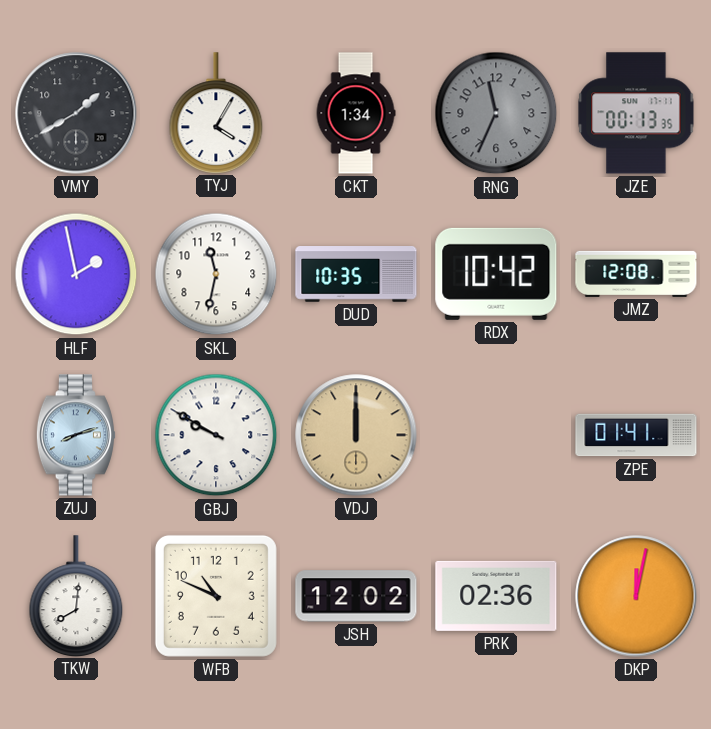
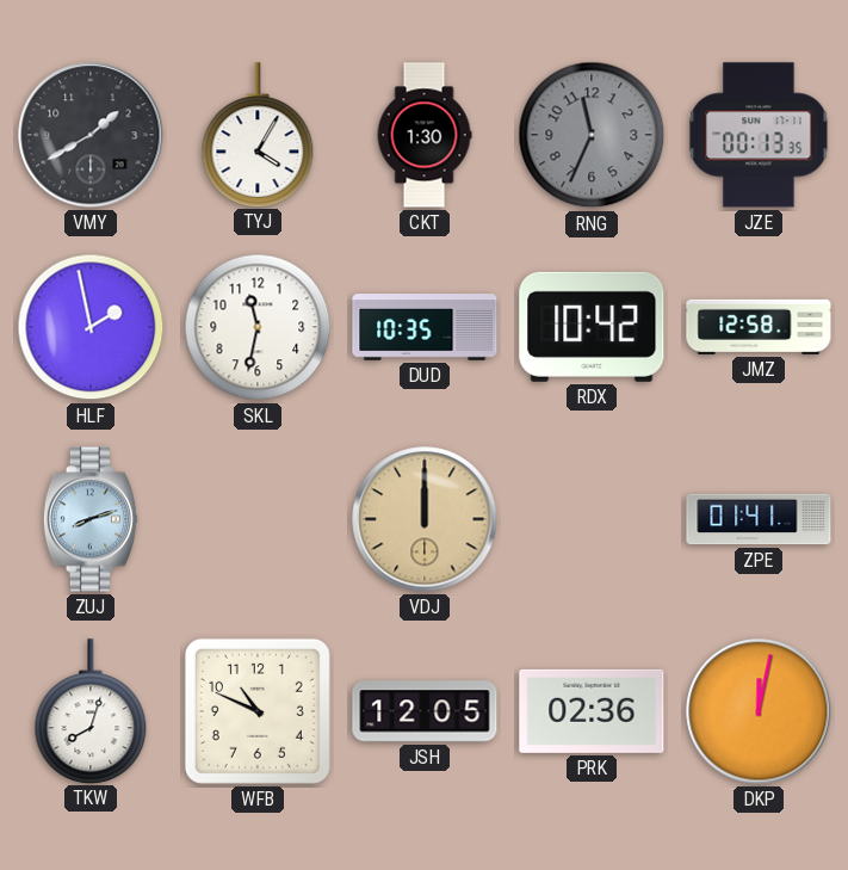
CKT: 1:34 -> 1:30
JMZ: 12:08 -> 12:58
GBJ: 9:50 -> none
TKW: 8:01 -> 8:03
JSH: 12:02 -> 12:05
